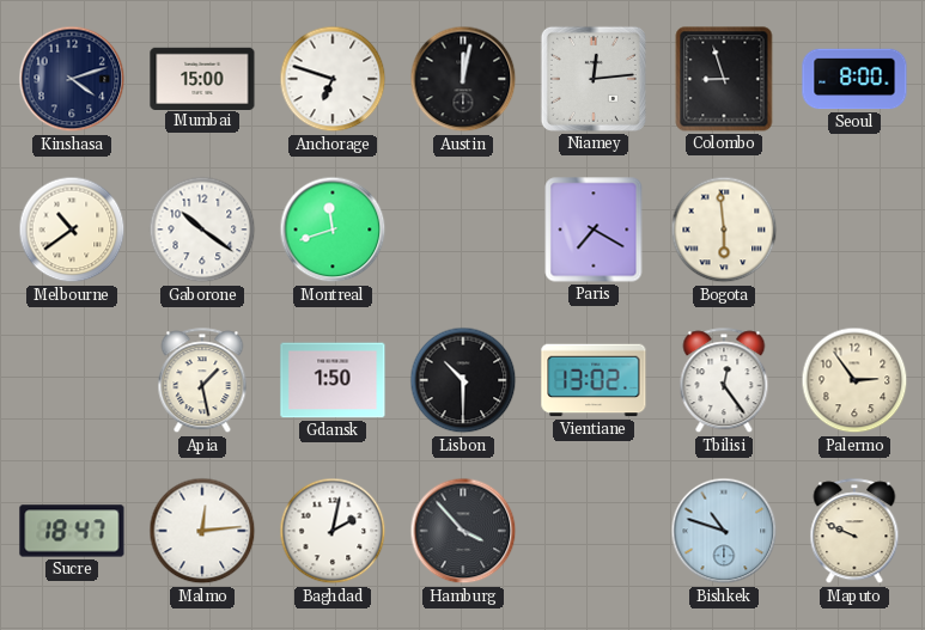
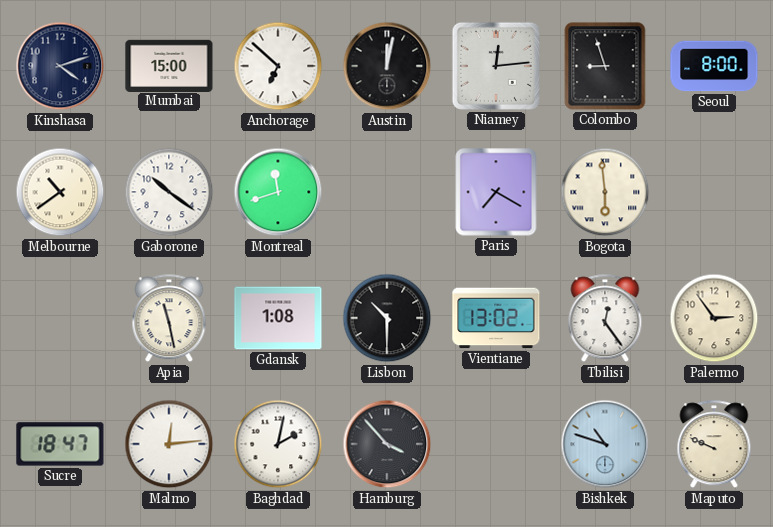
Anchorage: 6:48 -> 6:52
Apia: 1:28 -> 11:28
Gdansk: 1:50 -> 1:08
